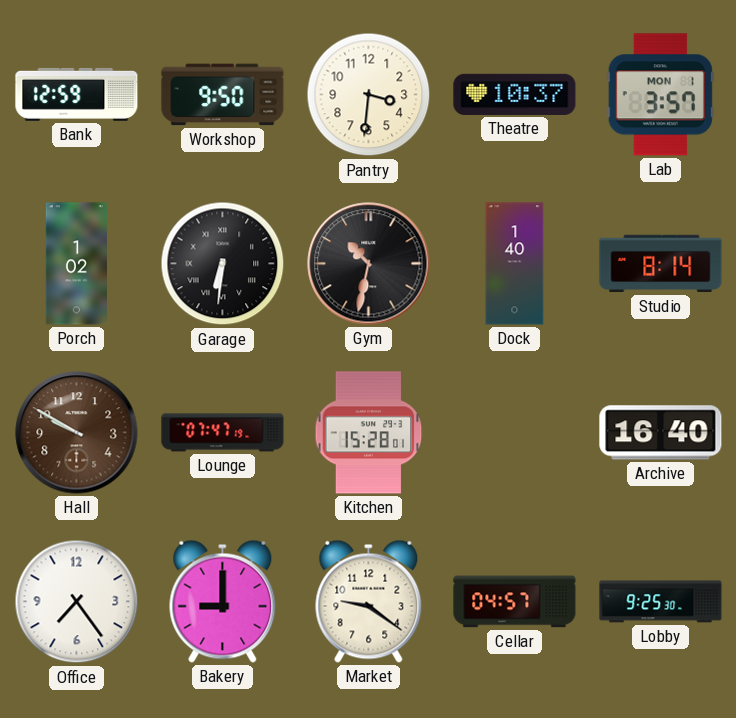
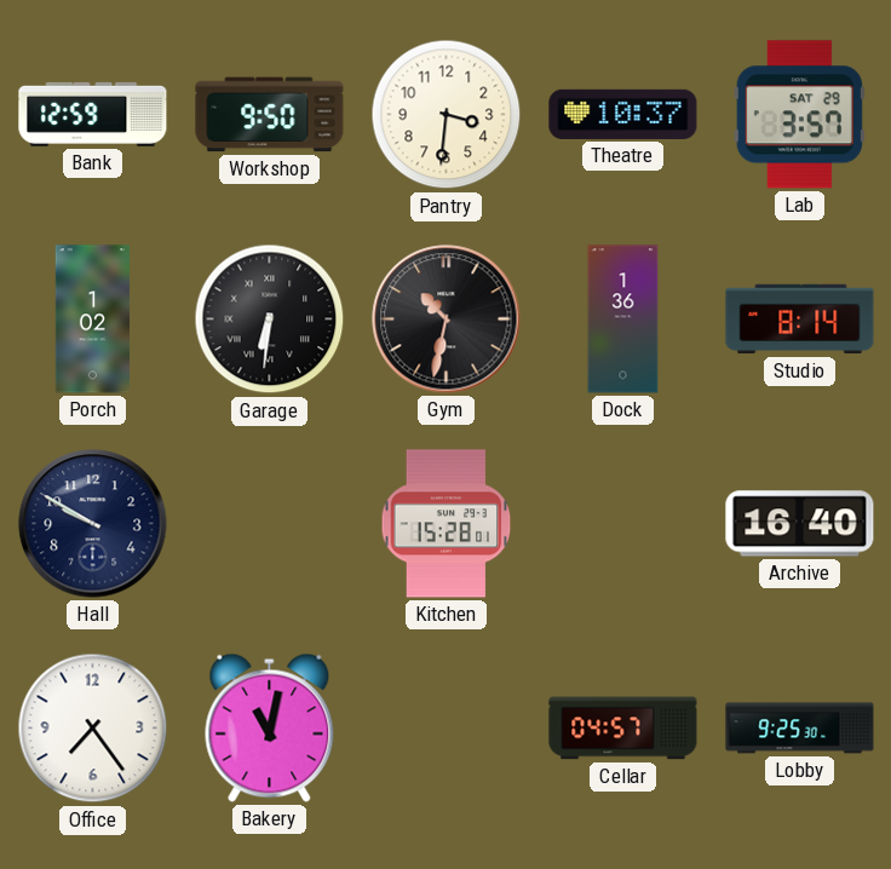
Lab date: MON 1 -> SAT 29
Dock: 1:40 -> 1:36
Hall dial: brown -> navy
Lounge: 07:47 -> none
Bakery: 9:00 -> 11:02
Market: 9:21 -> none
